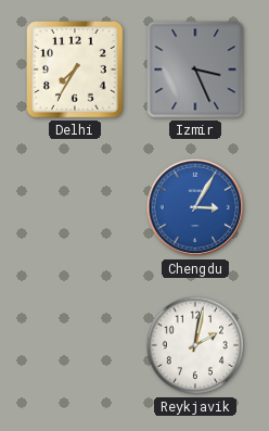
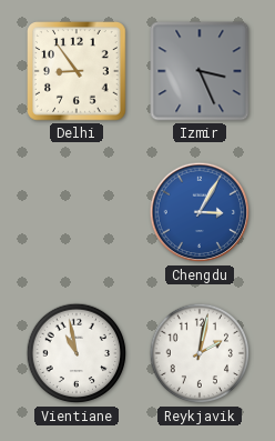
Delhi: 7:35 -> 8:54
Vientiane: none -> 10:58
